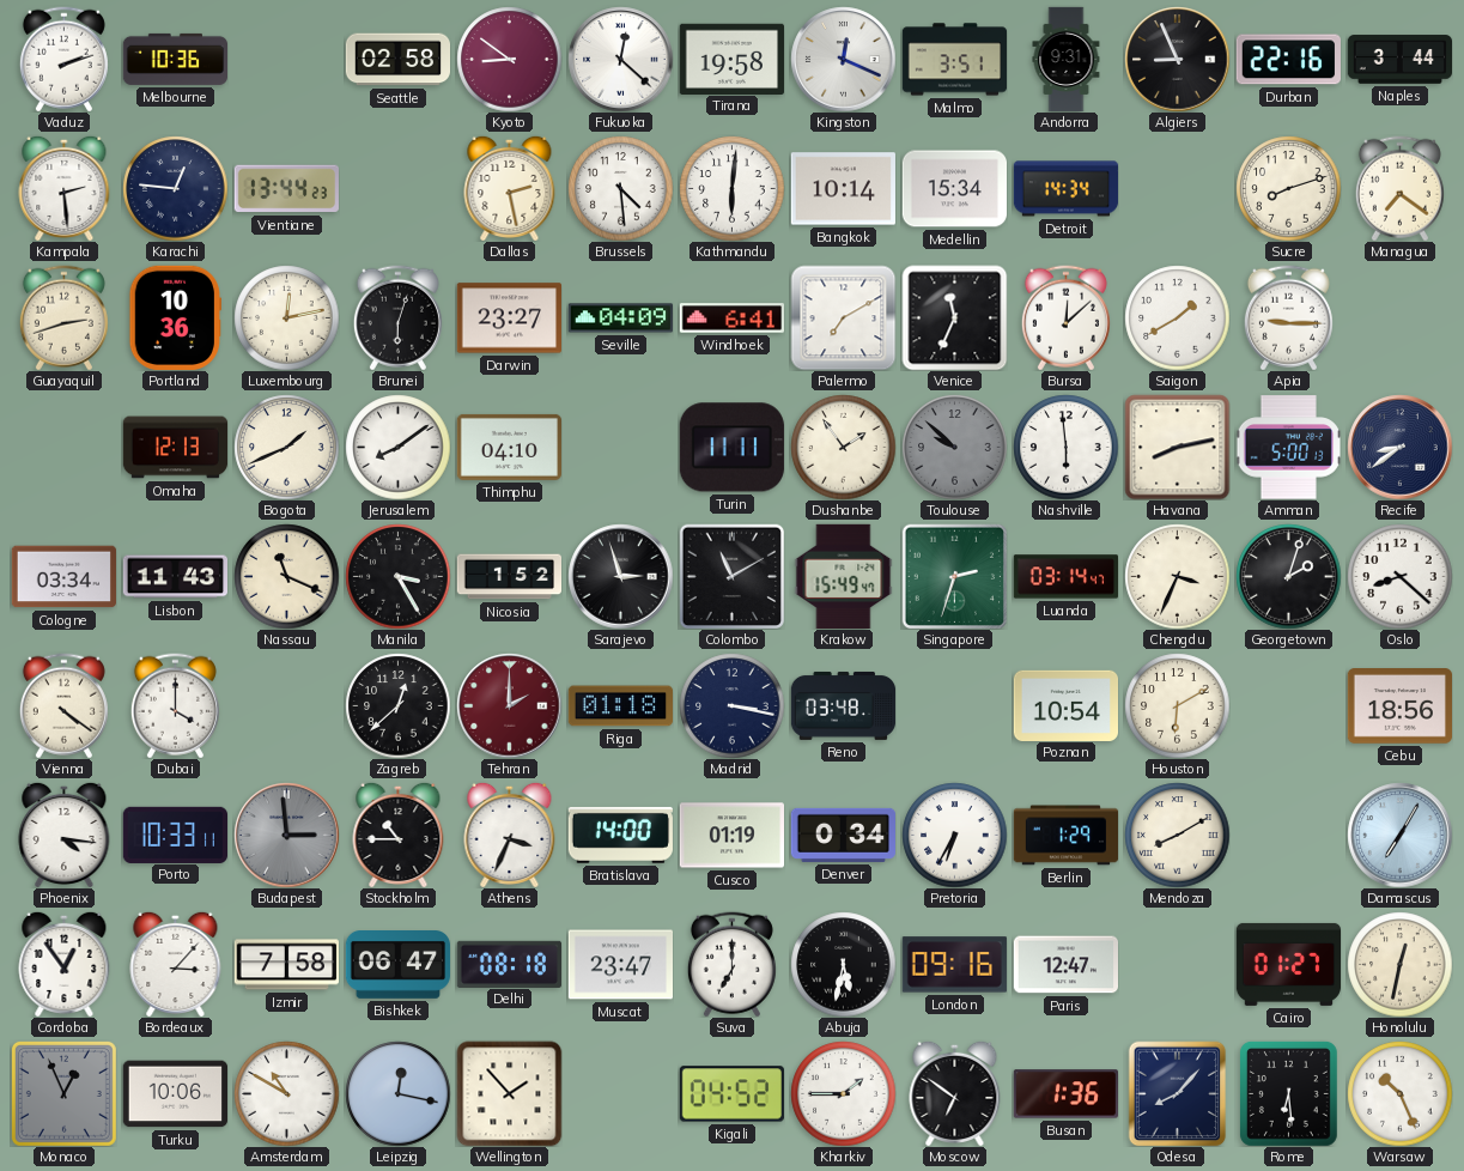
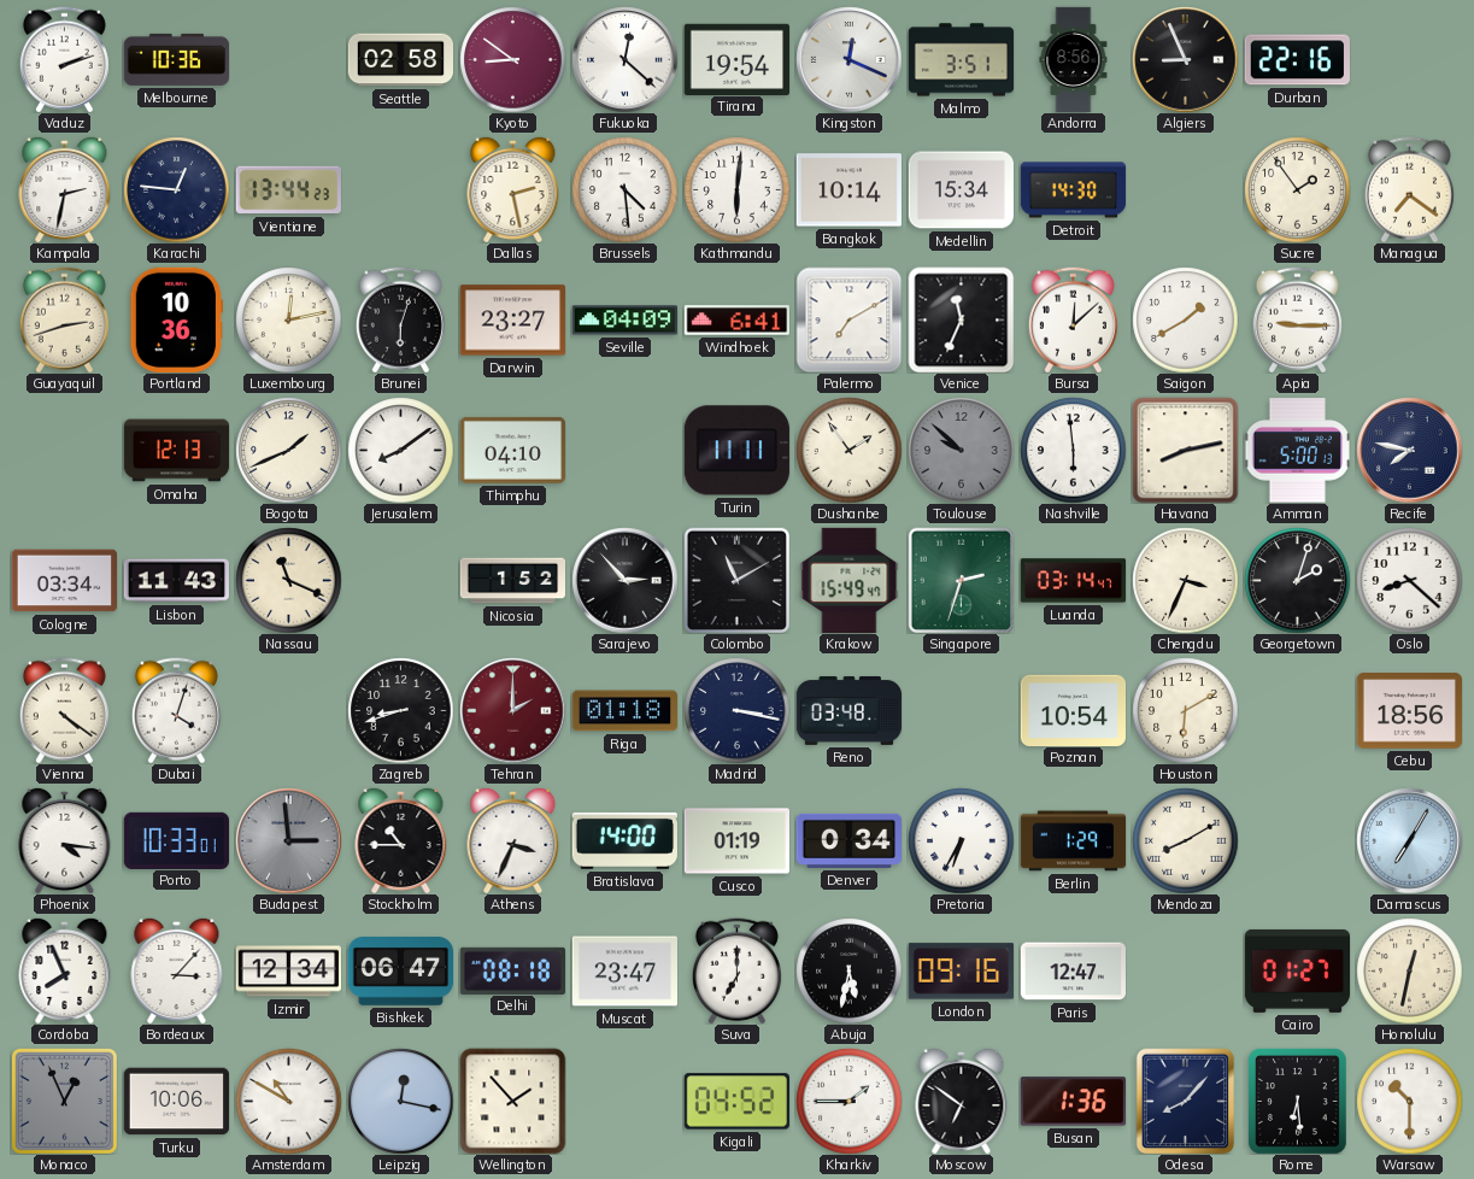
Tirana: 19:58 -> 19:54
Andorra: 9:31 -> 8:56
Naples: 3:44 -> none
Kampala: 2:29 -> 2:32
Detroit: 14:34 -> 14:30
Sucre: 8:12 -> 1:54
Recife: 8:39 -> 7:47
Manila: 3:25 -> none
Sarajevo: 2:57 -> 2:53
Dubai: 4:00 -> 4:03
Zagreb: 12:38 -> 8:42
Porto: 10:33:11 -> 10:33:01
Cordoba: 12:54 -> 7:56
Izmir: 7:58 -> 12:34
Warsaw: 10:26 -> 10:30
